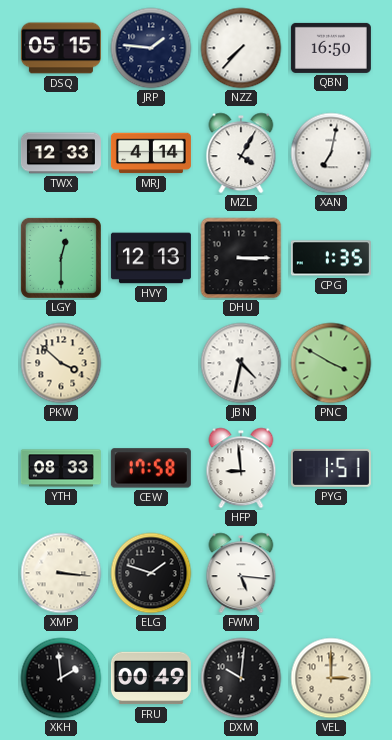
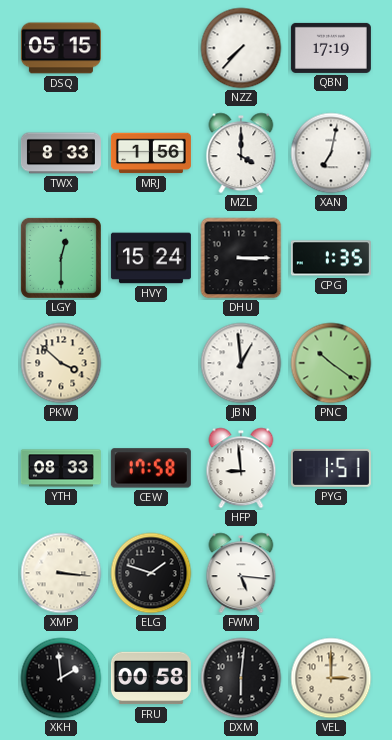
JRP: 1:46 -> none
QBN: 16:50 -> 17:19
TWX: 12:33 -> 8:33
MRJ: 4:14 -> 1:56
MZL: 4:05 -> 4:00
HVY: 12:13 -> 15:24
JBN: 4:32 -> 12:59
PNC: 3:50 -> 10:21
FRU: 00:49 -> 00:58
DXM: 10:01 -> 6:01
